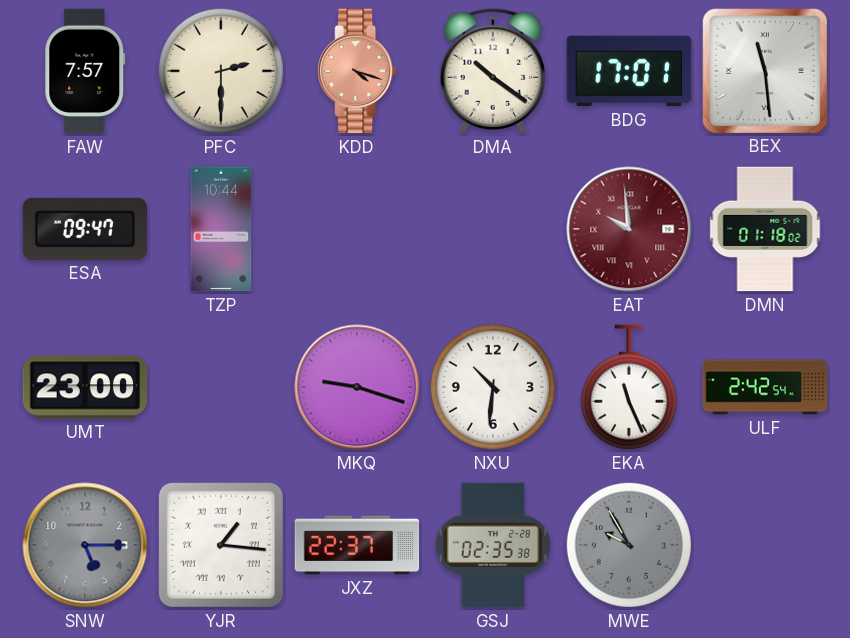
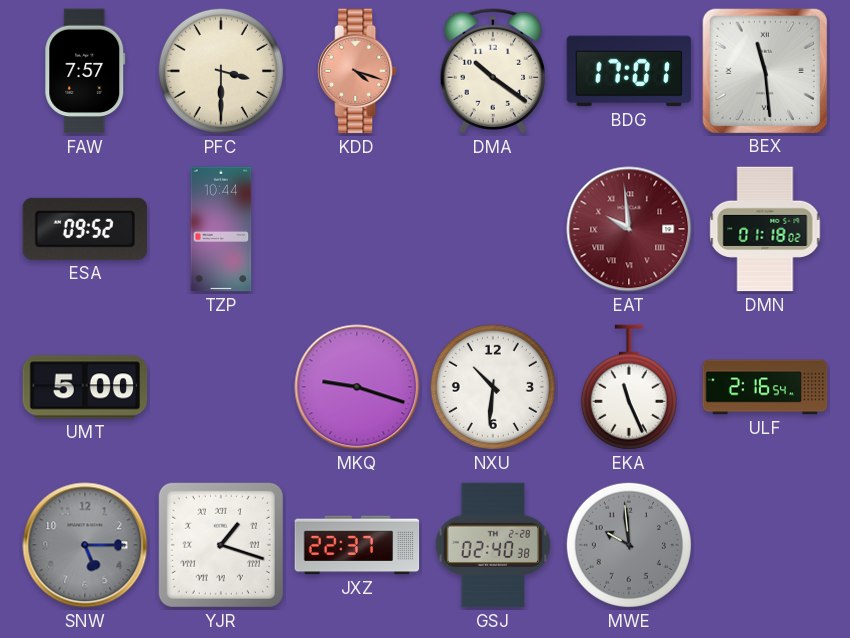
PFC: 2:30 -> 3:30
ESA: 09:47 -> 09:52
UMT: 23:00 -> 5:00
ULF: 2:42 -> 2:16
YJR: 1:16 -> 1:18
GSJ: 02:35 -> 02:40
MWE: 9:55 -> 9:59
